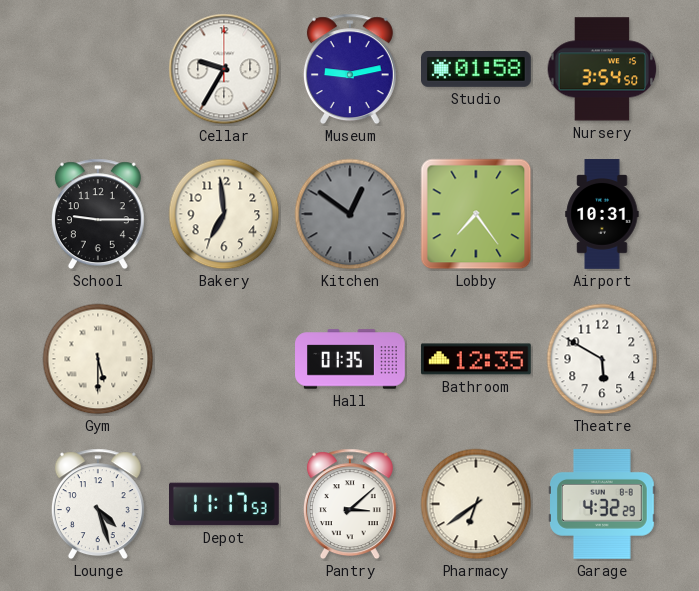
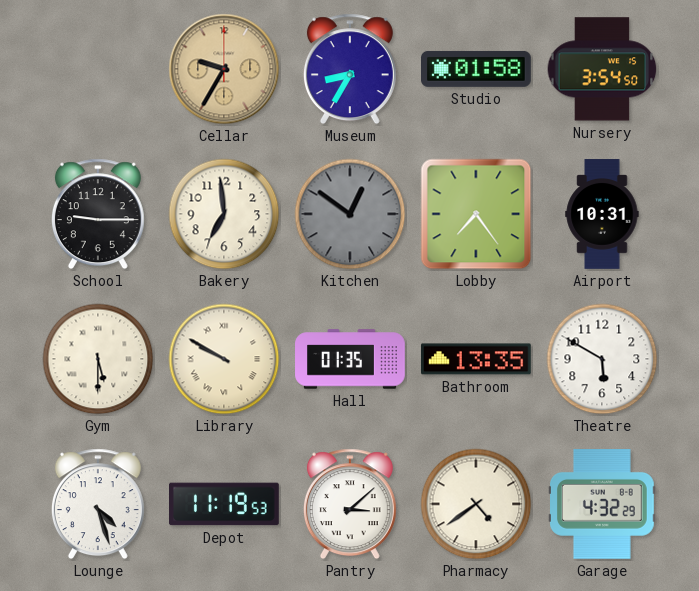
Cellar dial: white -> champagne
Museum: 9:13 -> 8:35
Library: none -> 9:50
Bathroom: 12:35 -> 13:35
Depot: 11:17 -> 11:19
Pharmacy: 6:39 -> 4:39
